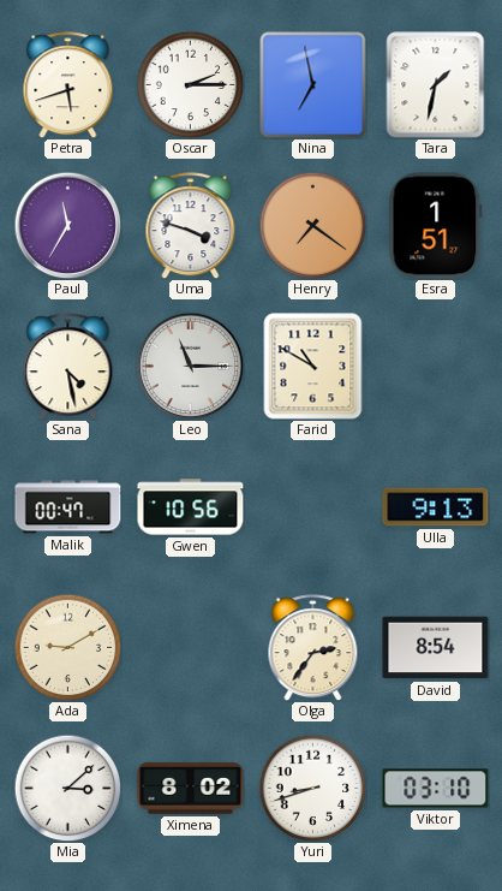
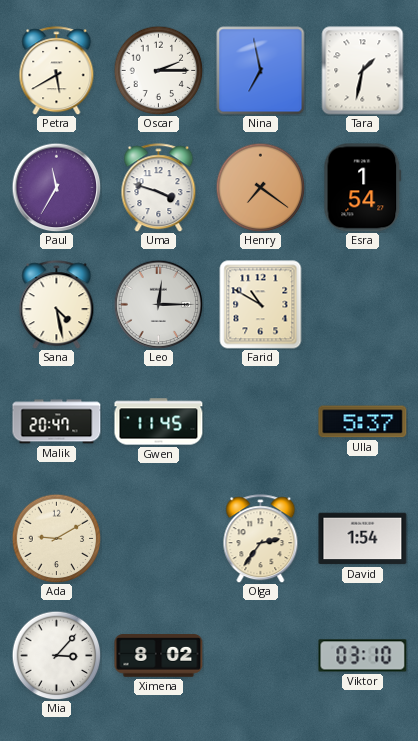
Petra: 5:42 -> 5:40
Esra: 1:51 -> 1:54
Leo: 11:15 -> 12:15
Malik: 00:47 -> 20:47
Gwen: 10:56 -> 11:45
Ulla: 9:13 -> 5:37
David: 8:54 -> 1:54
Mia: 3:08 -> 3:07
Yuri: 8:42 -> none
